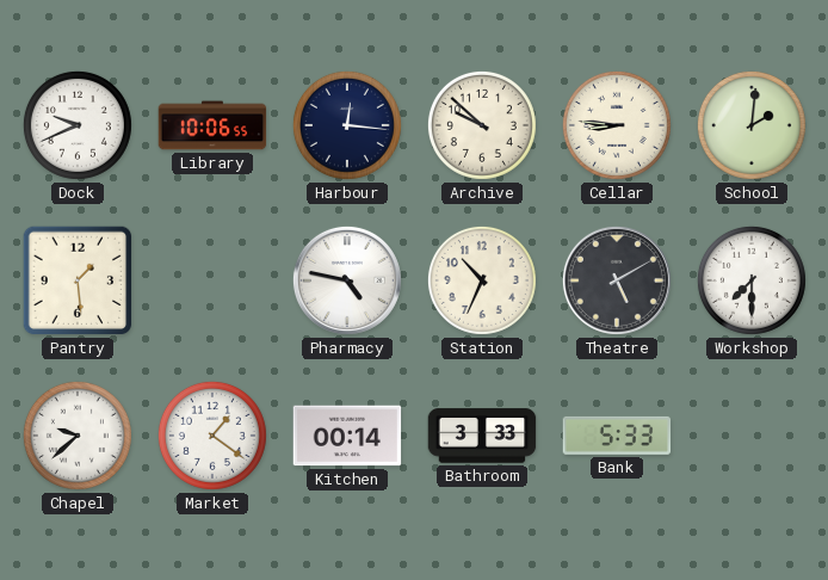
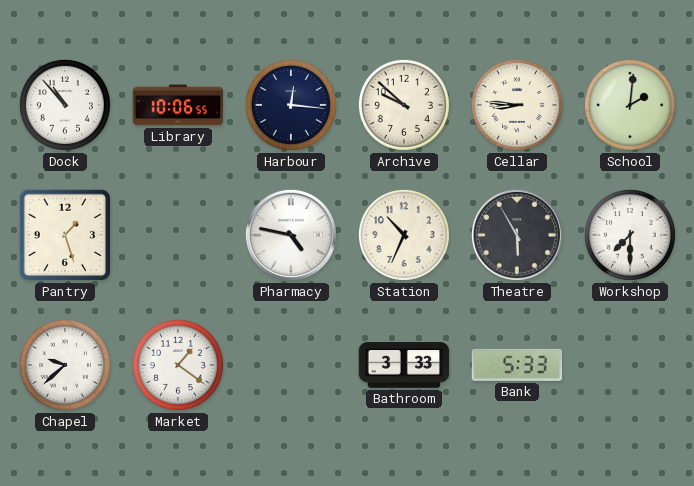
Dock: 9:41 -> 10:53
Pantry: 1:29 -> 1:27
Theatre: 5:10 -> 5:55
Kitchen: 00:14 -> none
